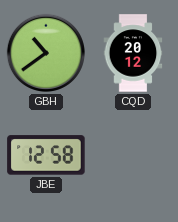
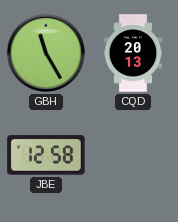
GBH: 10:39 -> 11:25
CQD: 20:12 -> 20:13
